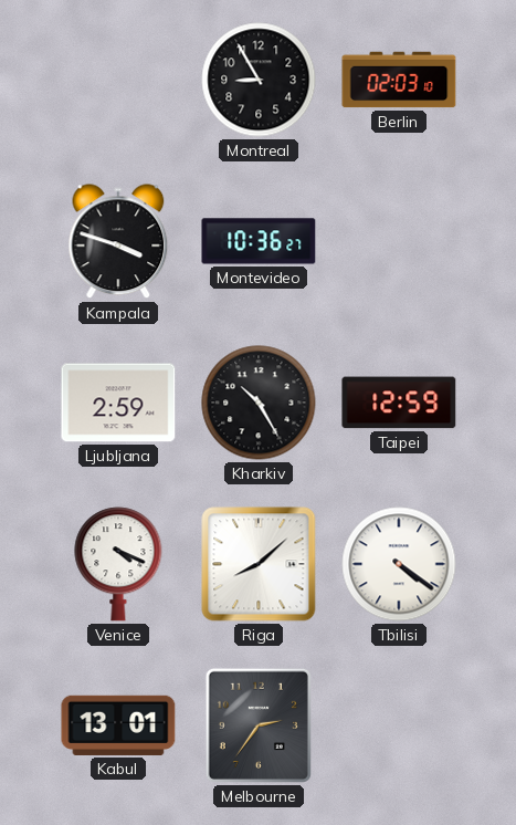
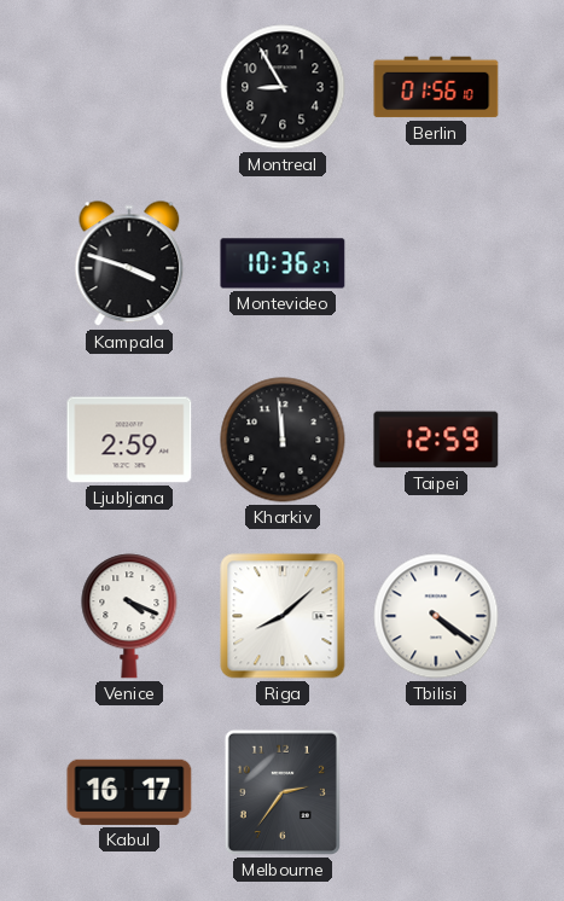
Berlin: 02:03 -> 01:56
Kharkiv: 10:25 -> 11:59
Kabul: 13:01 -> 16:17
